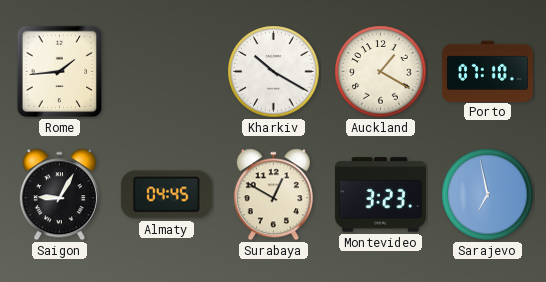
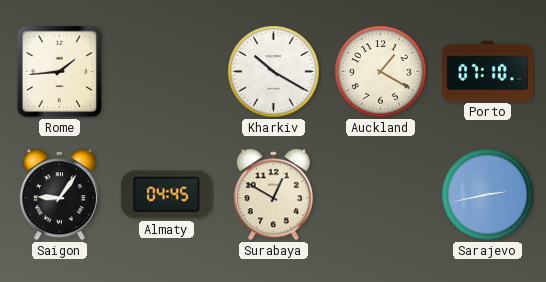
Saigon: 9:05 -> 9:06
Montevideo: 3:23 -> none
Sarajevo: 6:58 -> 2:43
